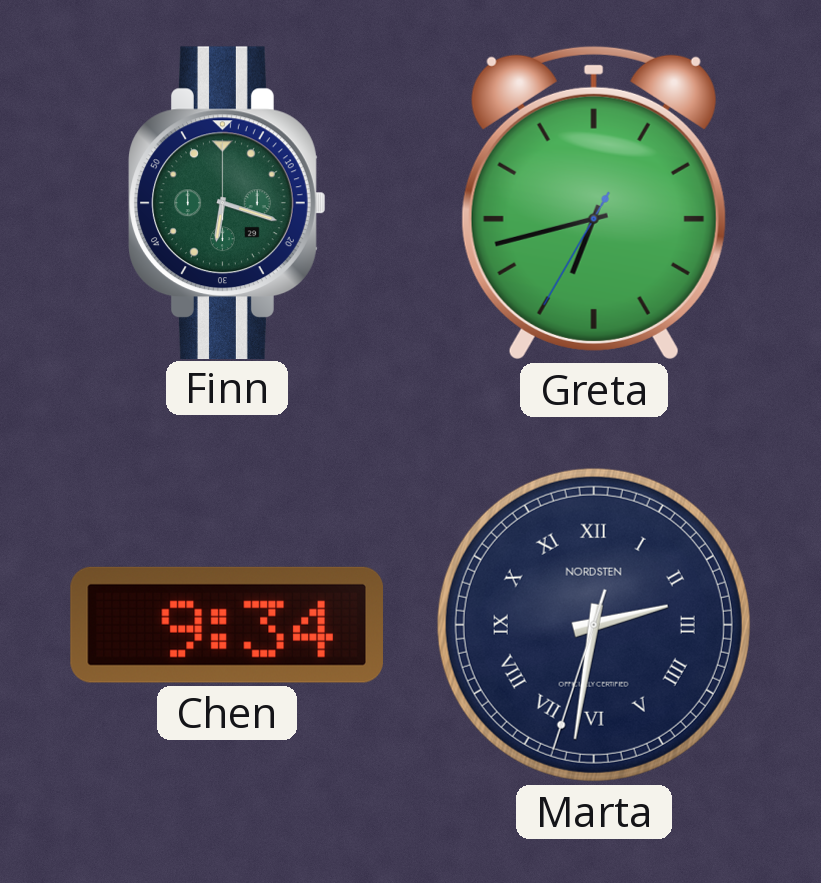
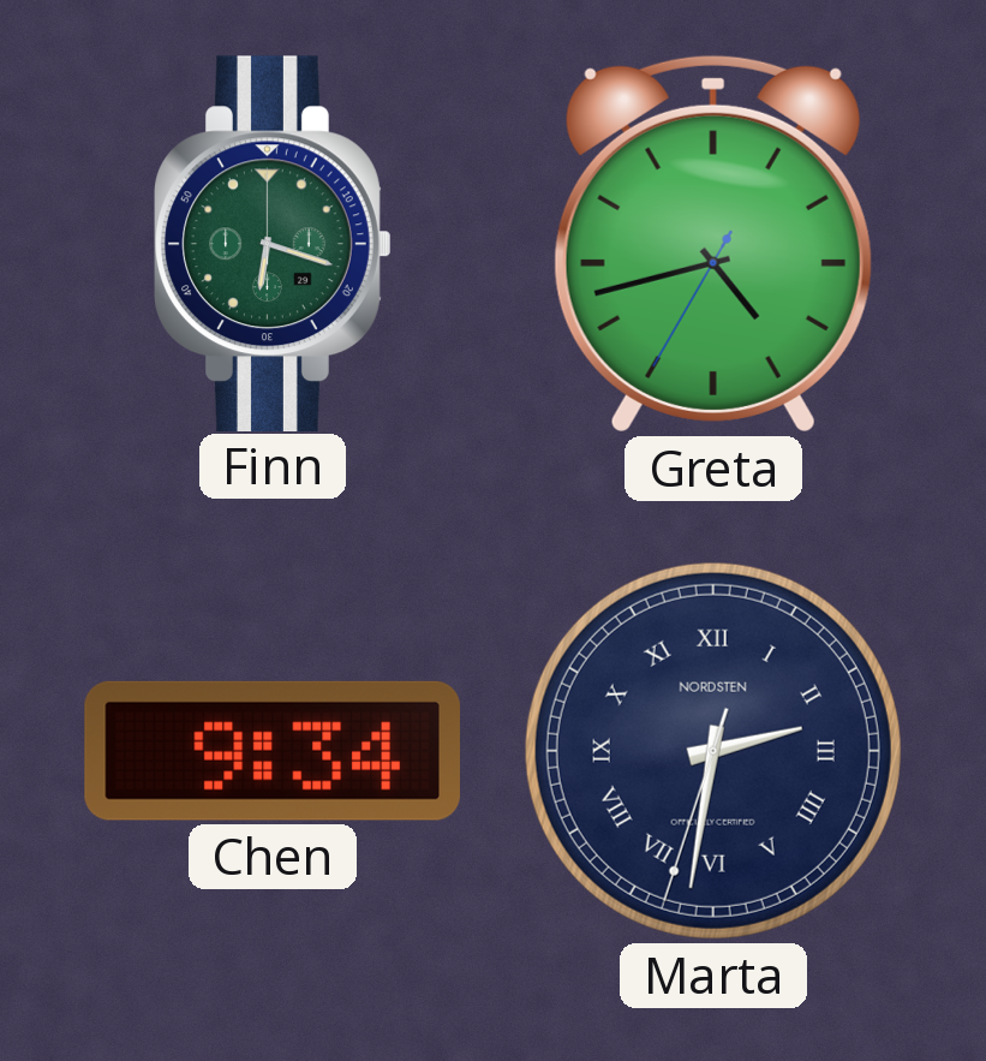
Greta: 6:42 -> 4:42
